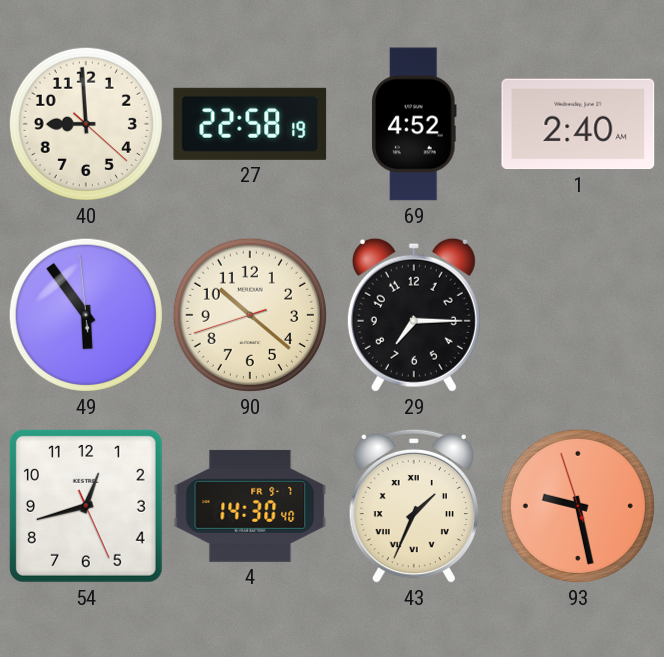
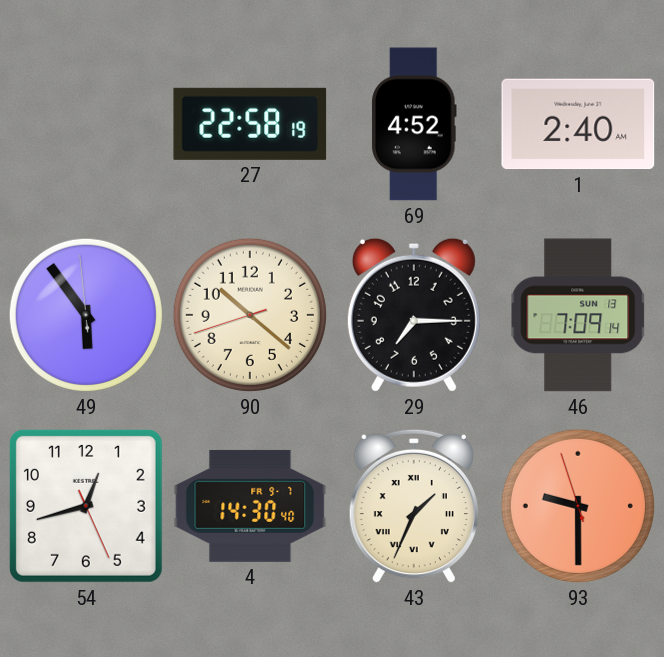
40: 8:59 -> none
46: none -> 7:09
93: 9:27 -> 9:29
